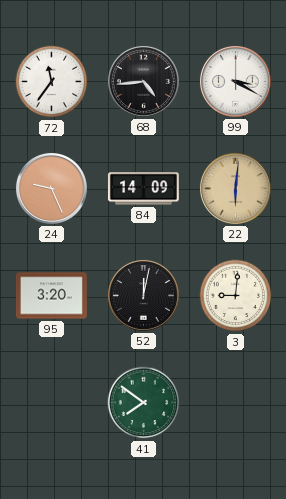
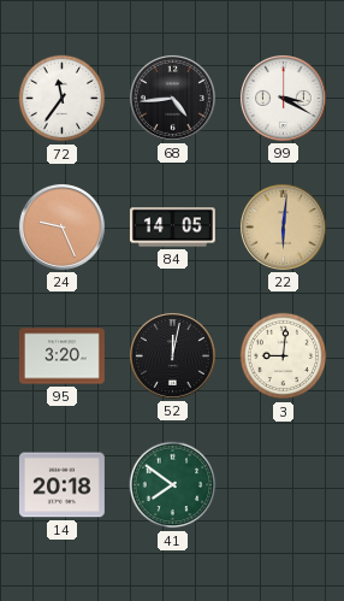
84: 14:09 -> 14:05
14: none -> 20:18
